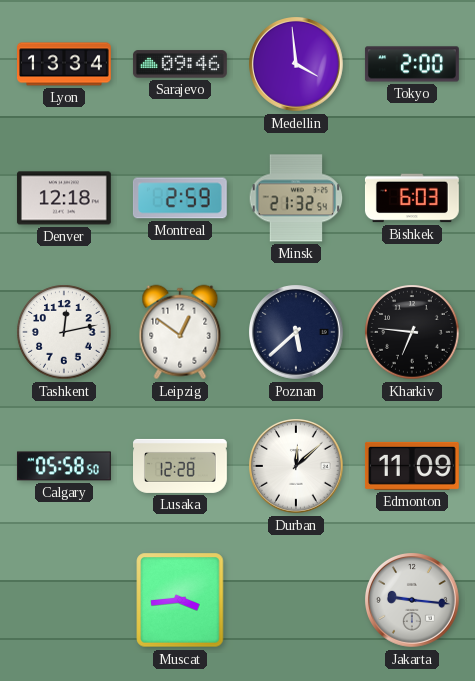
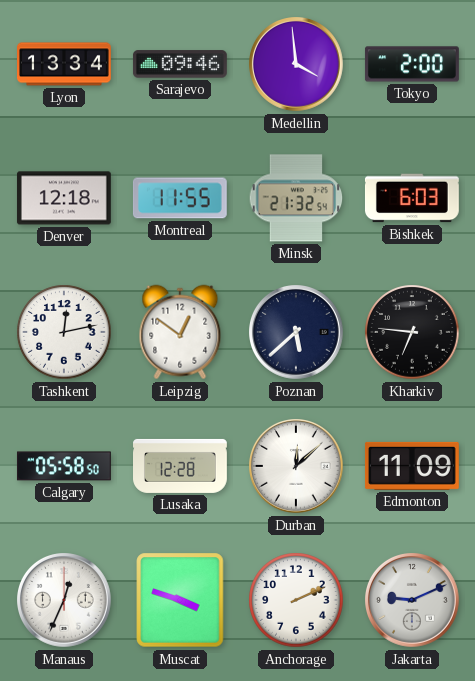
Montreal: 2:59 -> 11:55
Manaus: none -> 12:34
Muscat: 3:44 -> 3:48
Anchorage: none -> 2:11
Jakarta: 9:16 -> 9:11
